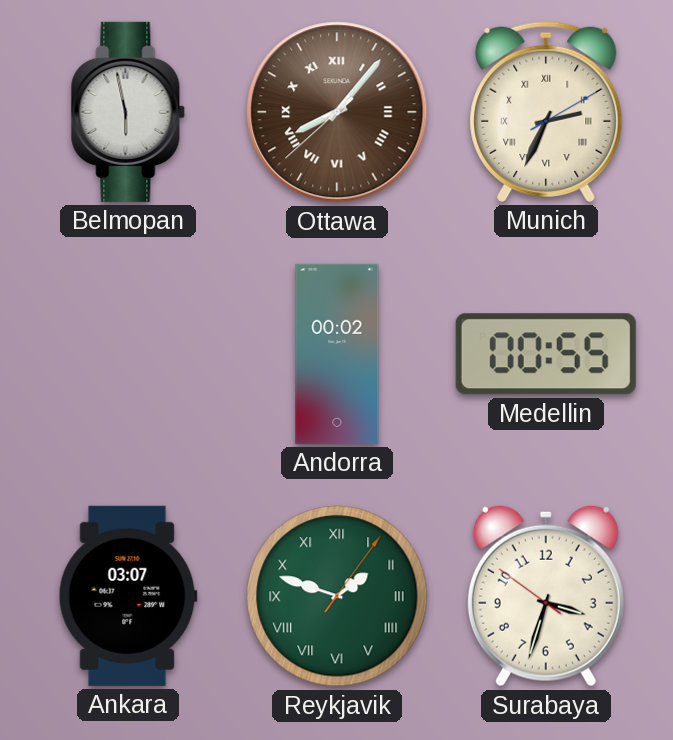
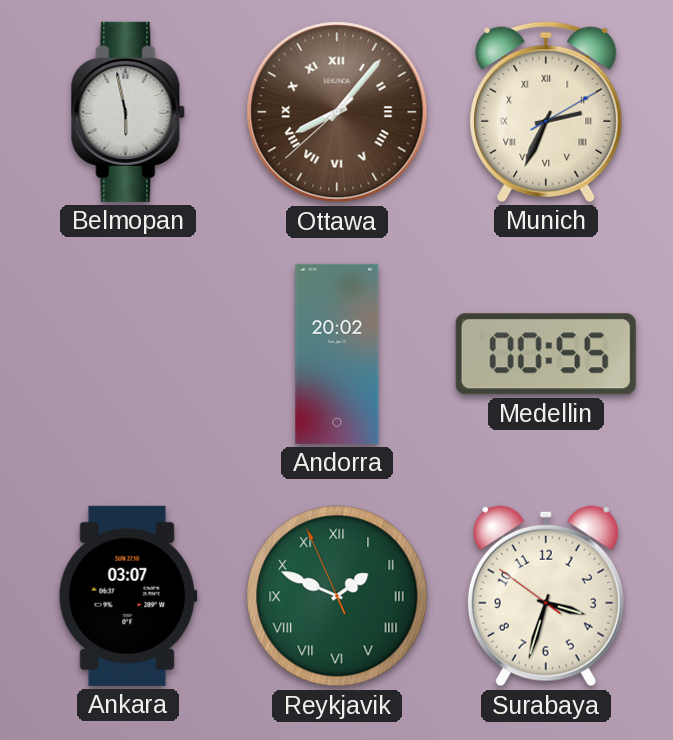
Andorra: 00:02 -> 20:02
Reykjavik: 1:48:06 -> 1:48:56
